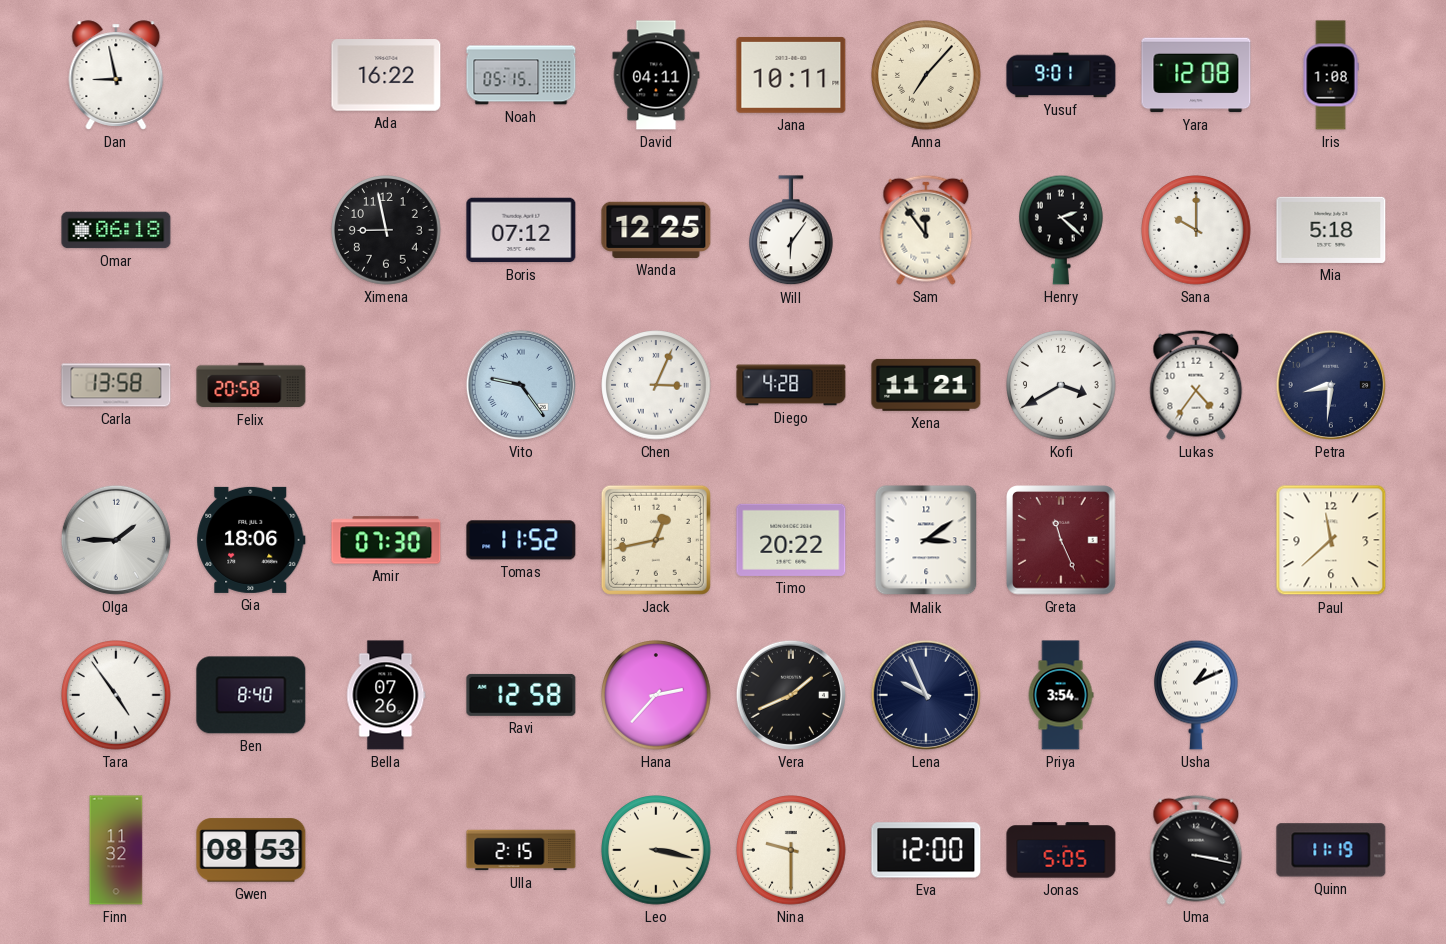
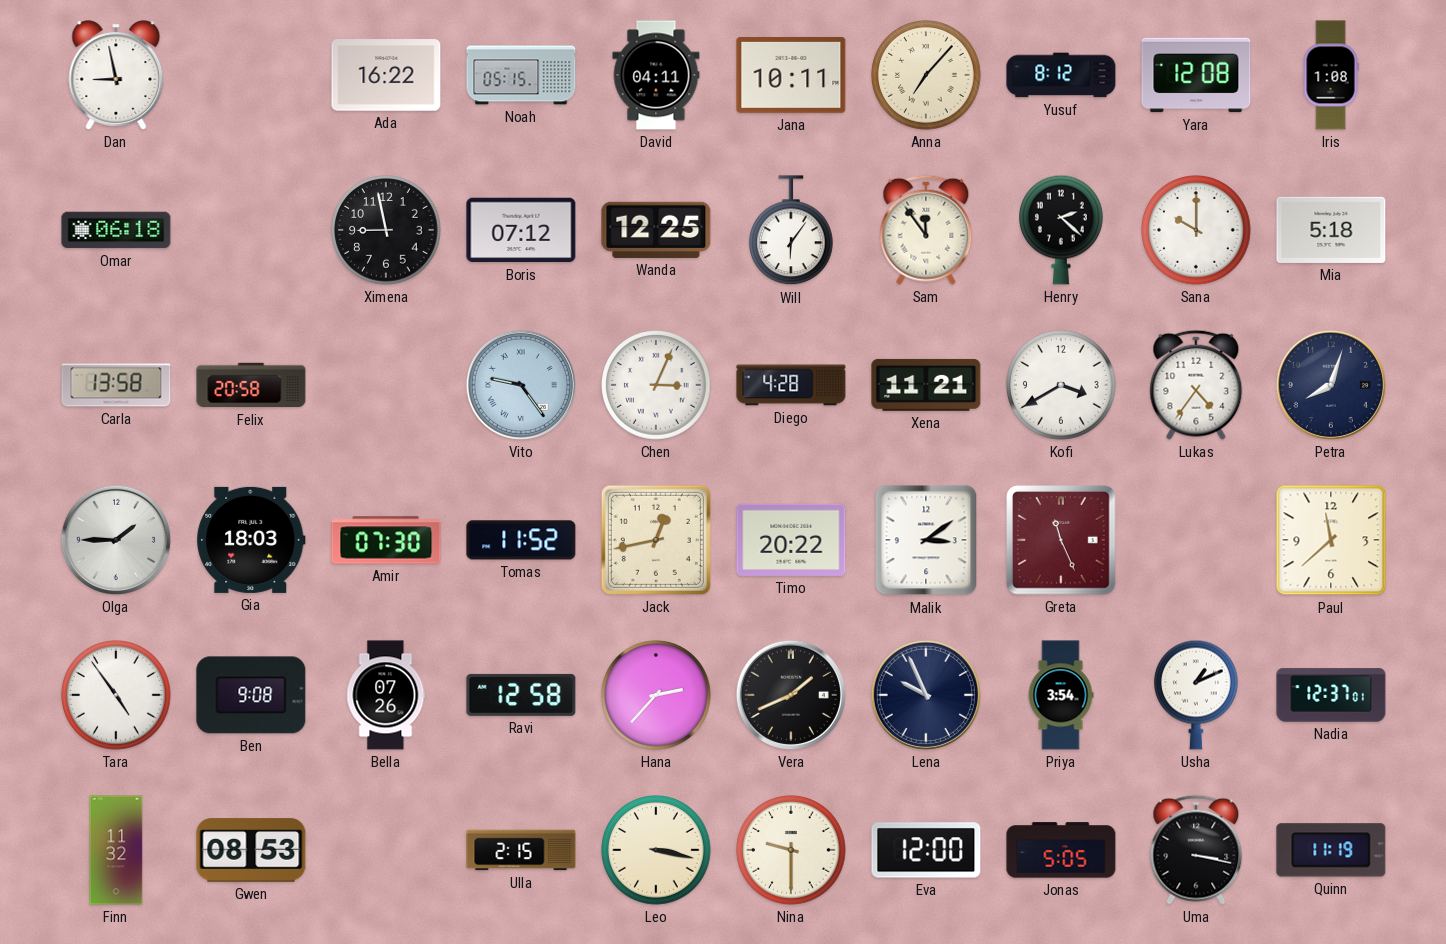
Yusuf: 9:01 -> 8:12
Petra: 8:31 -> 8:03
Gia: 18:06 -> 18:03
Ben: 8:40 -> 9:08
Nadia: none -> 12:37
